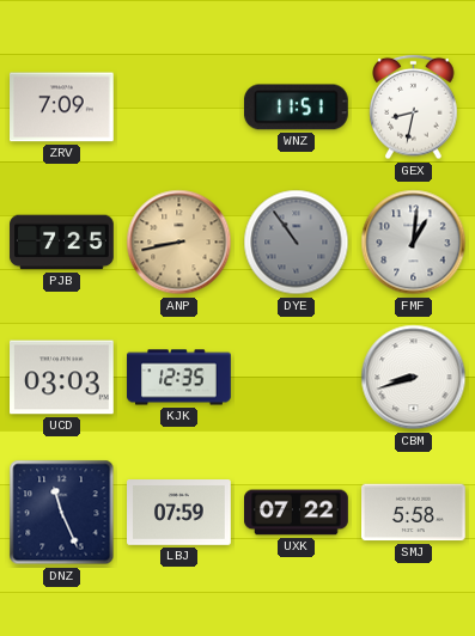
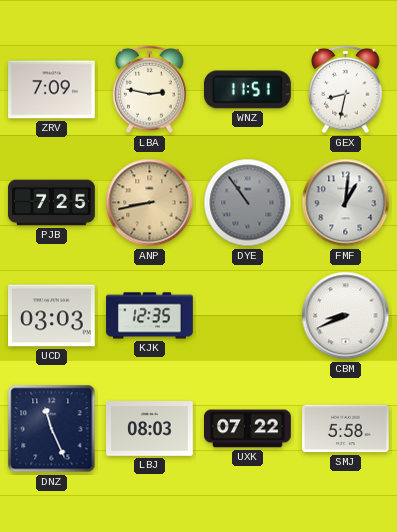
LBA: none -> 2:47
CBM: 8:42 -> 8:41
LBJ: 07:59 -> 08:03
